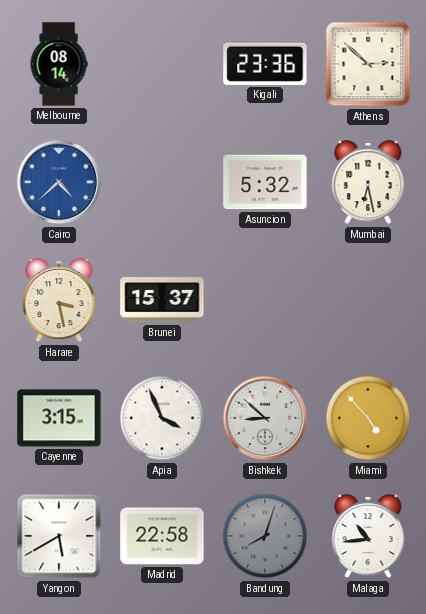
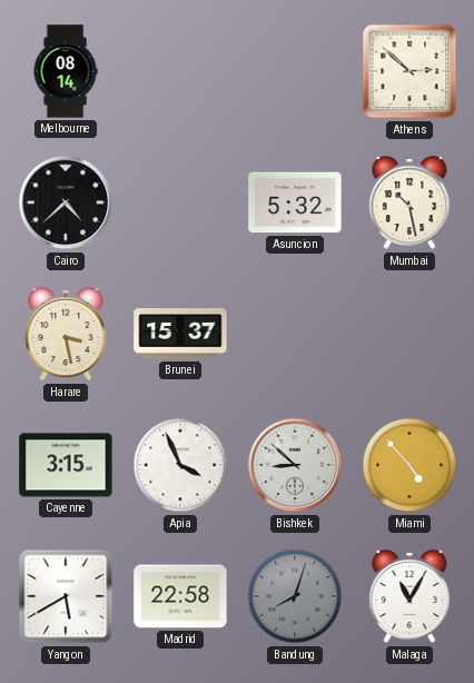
Kigali: 23:36 -> none
Cairo dial: blue -> black
Mumbai: 6:28 -> 10:28
Malaga: 10:44 -> 11:05
